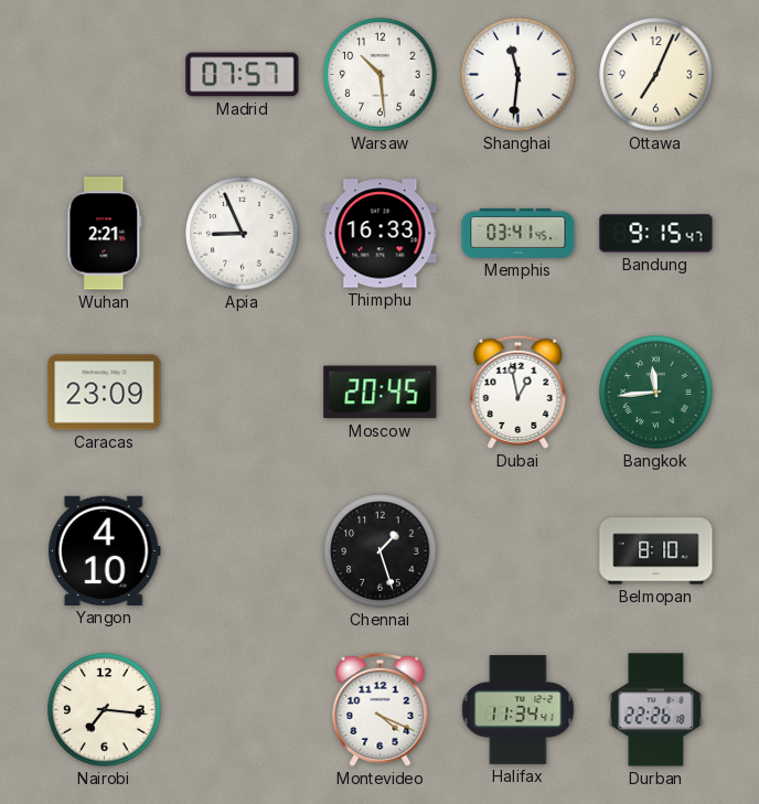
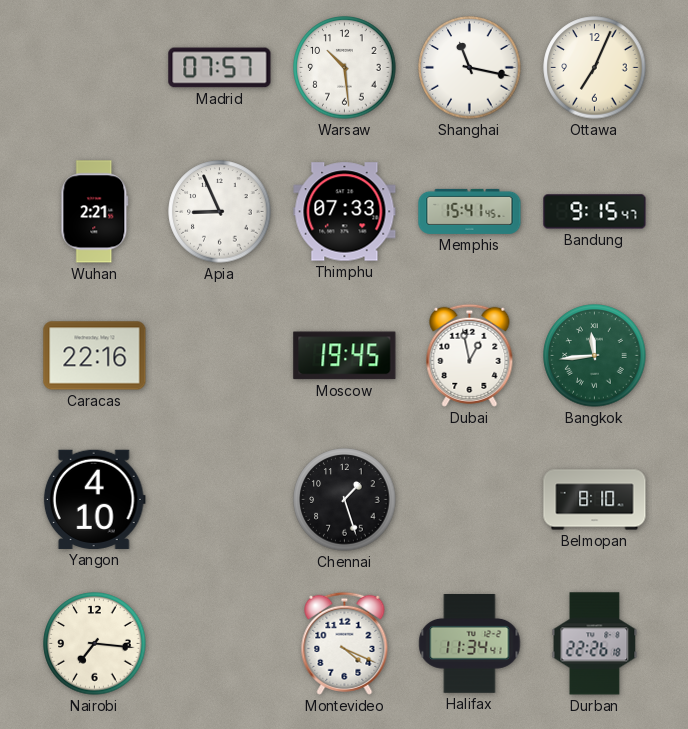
Shanghai: 11:31 -> 11:17
Thimphu: 16:33 -> 07:33
Memphis: 03:41 -> 15:41
Caracas: 23:09 -> 22:16
Moscow: 20:45 -> 19:45
